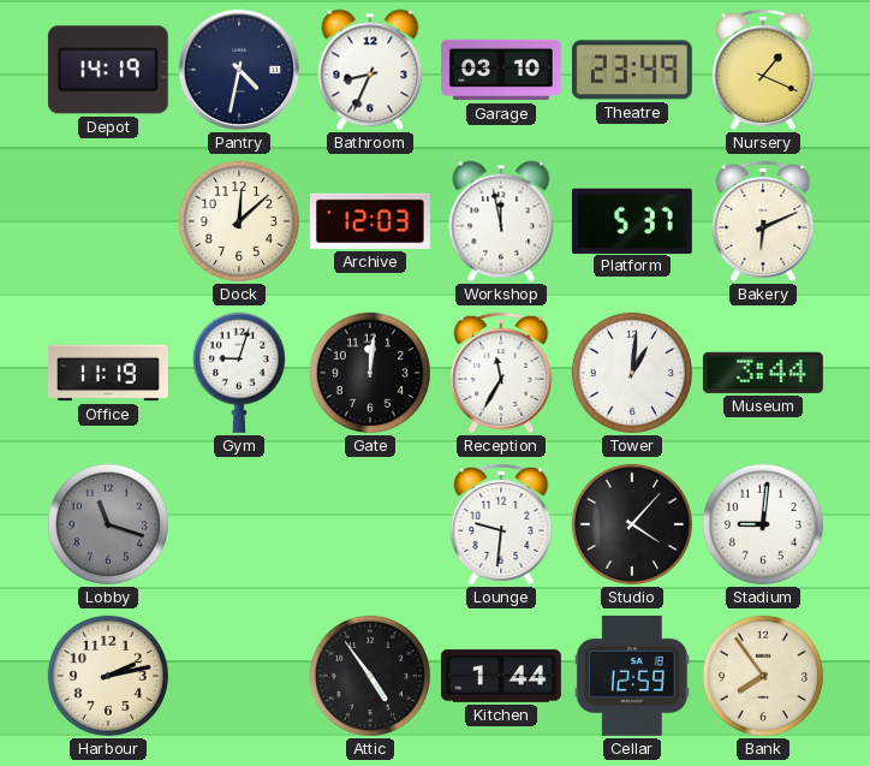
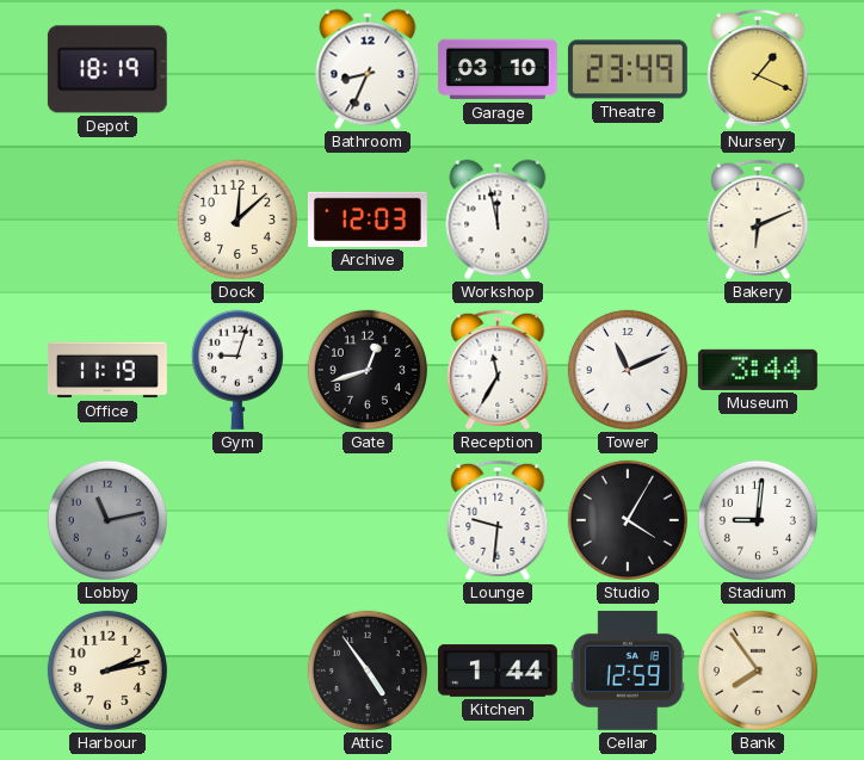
Depot: 14:19 -> 18:19
Pantry: 4:32 -> none
Platform: 5:37 -> none
Gate: 12:01 -> 12:42
Tower: 1:01 -> 11:11
Lobby: 11:18 -> 11:13
Studio: 4:07 -> 4:05
